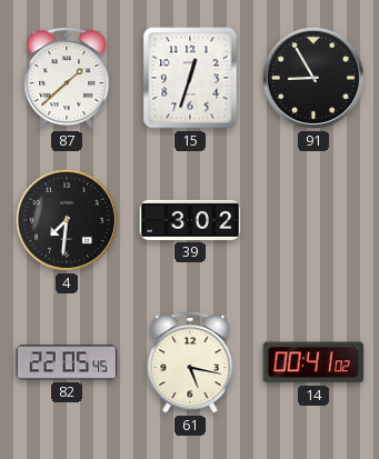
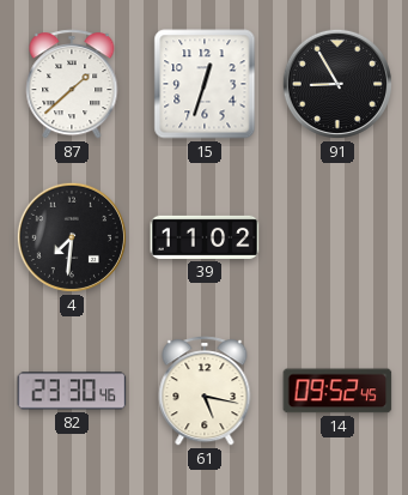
39: 3:02 -> 11:02
82: 22:05 -> 23:30
14: 00:41 -> 09:52
